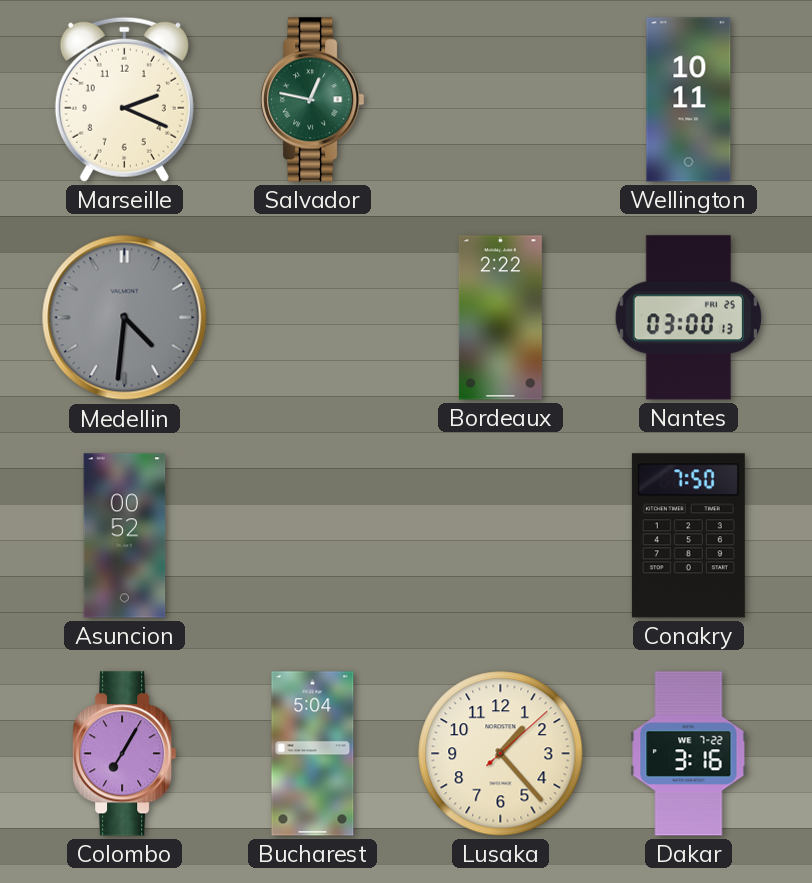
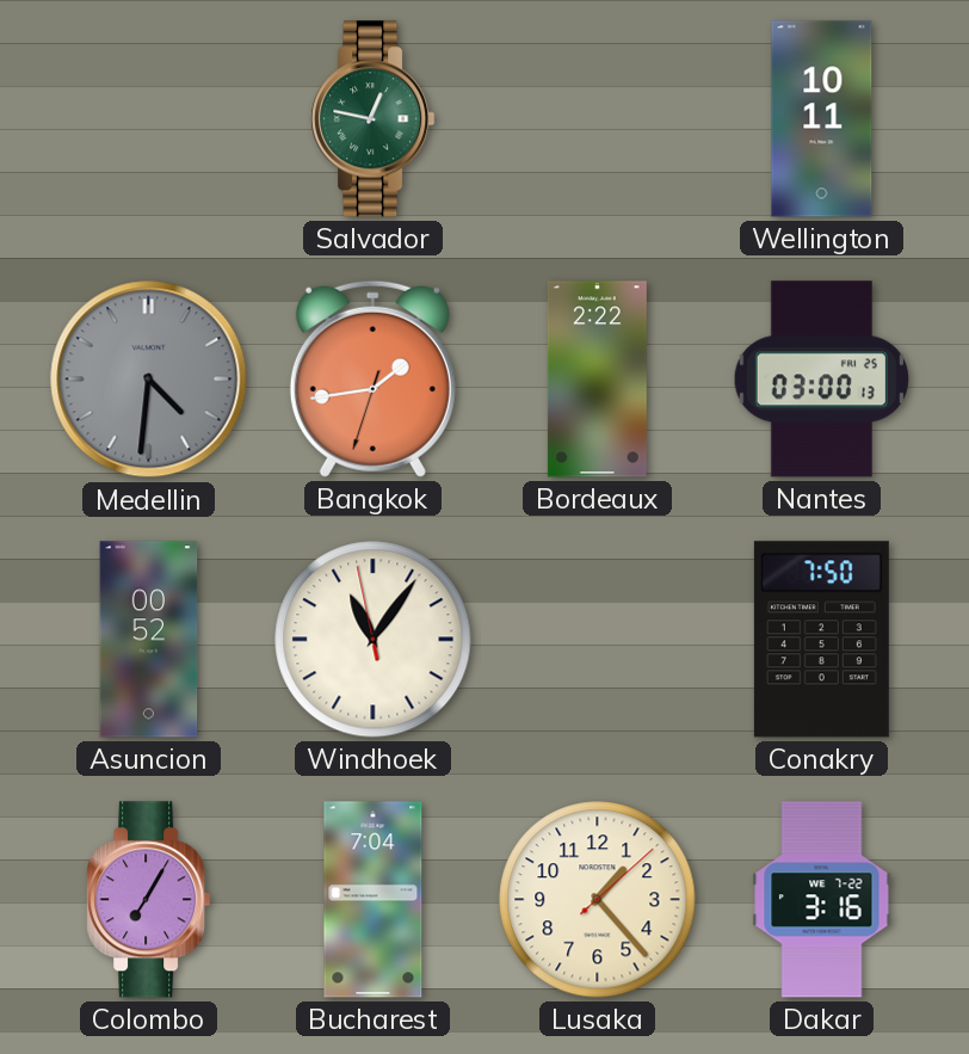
Marseille: 2:19 -> none
Bangkok: none -> 1:43
Windhoek: none -> 11:05
Bucharest: 5:04 -> 7:04
